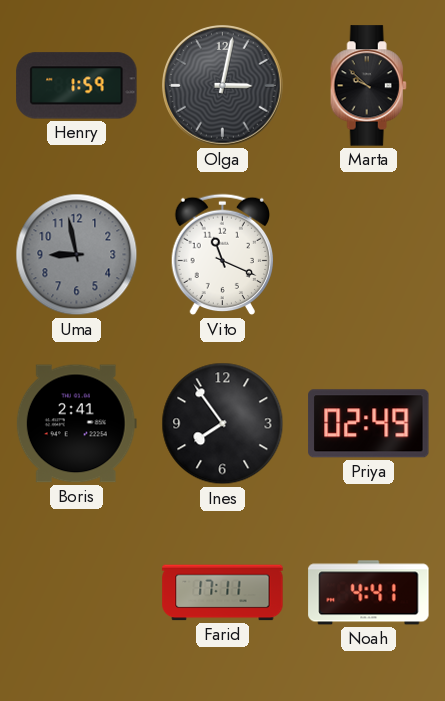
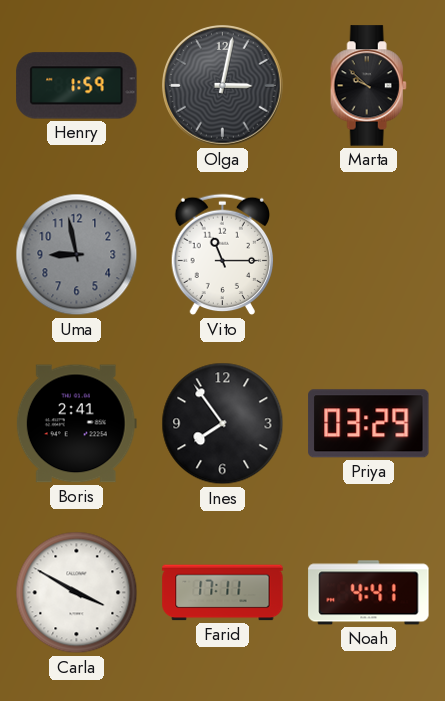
Vito: 11:19 -> 11:15
Priya: 02:49 -> 03:29
Carla: none -> 3:50
